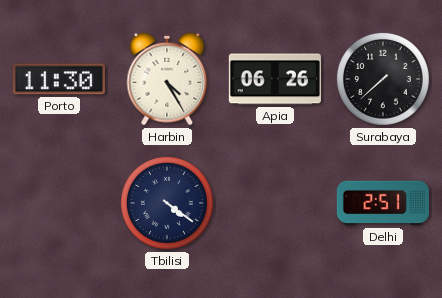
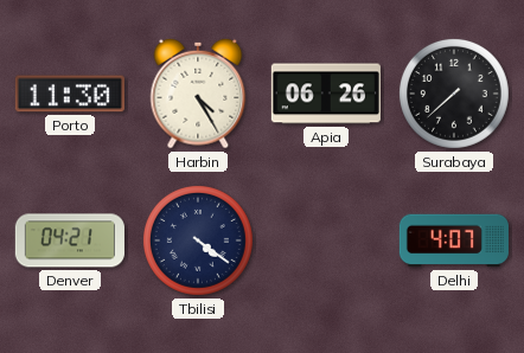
Denver: none -> 04:21
Delhi: 2:51 -> 4:07
